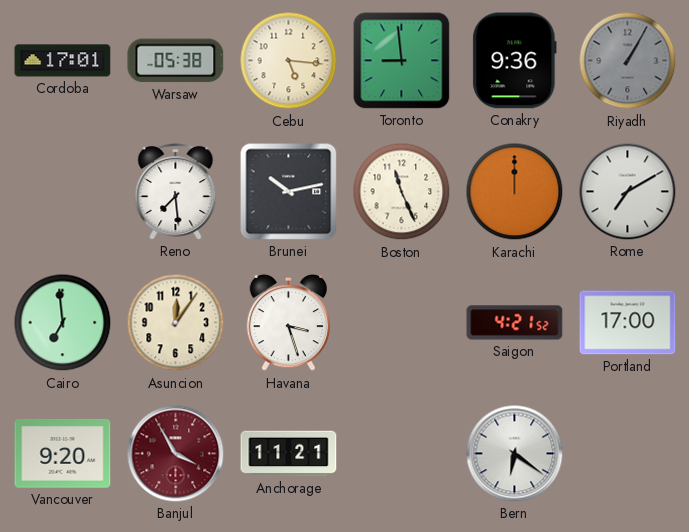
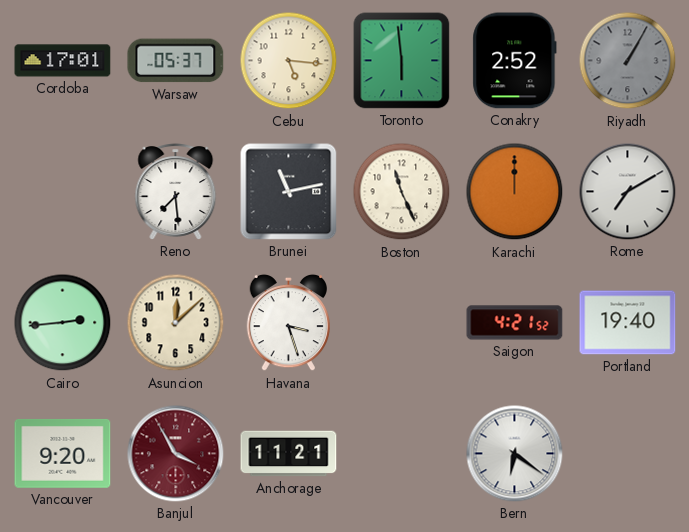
Warsaw: 05:38 -> 05:37
Toronto: 8:59 -> 5:59
Conakry: 9:36 -> 2:52
Brunei: 10:13 -> 11:13
Cairo: 6:59 -> 2:44
Asuncion: 12:06 -> 12:08
Portland: 17:00 -> 19:40
